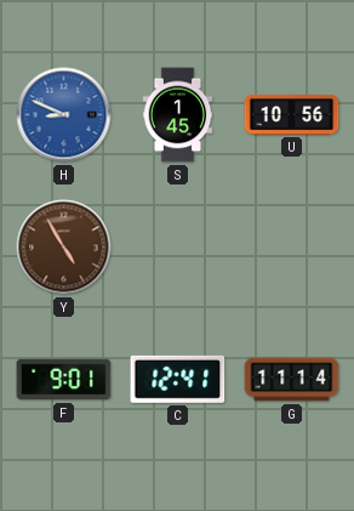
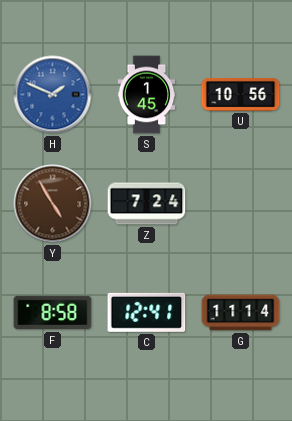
H: 8:49 -> 1:49
Z: none -> 7:24
F: 9:01 -> 8:58
